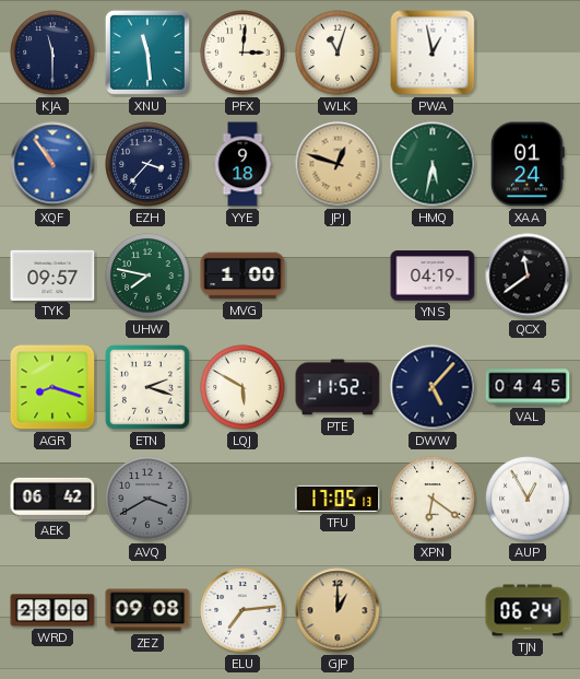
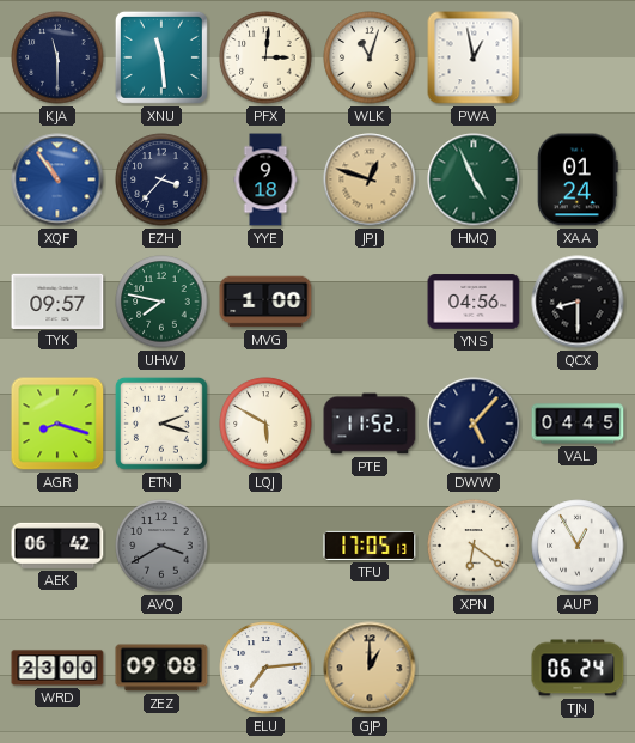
HMQ: 5:32 -> 4:56
YNS: 04:19 -> 04:56
QCX: 11:39 -> 8:30
